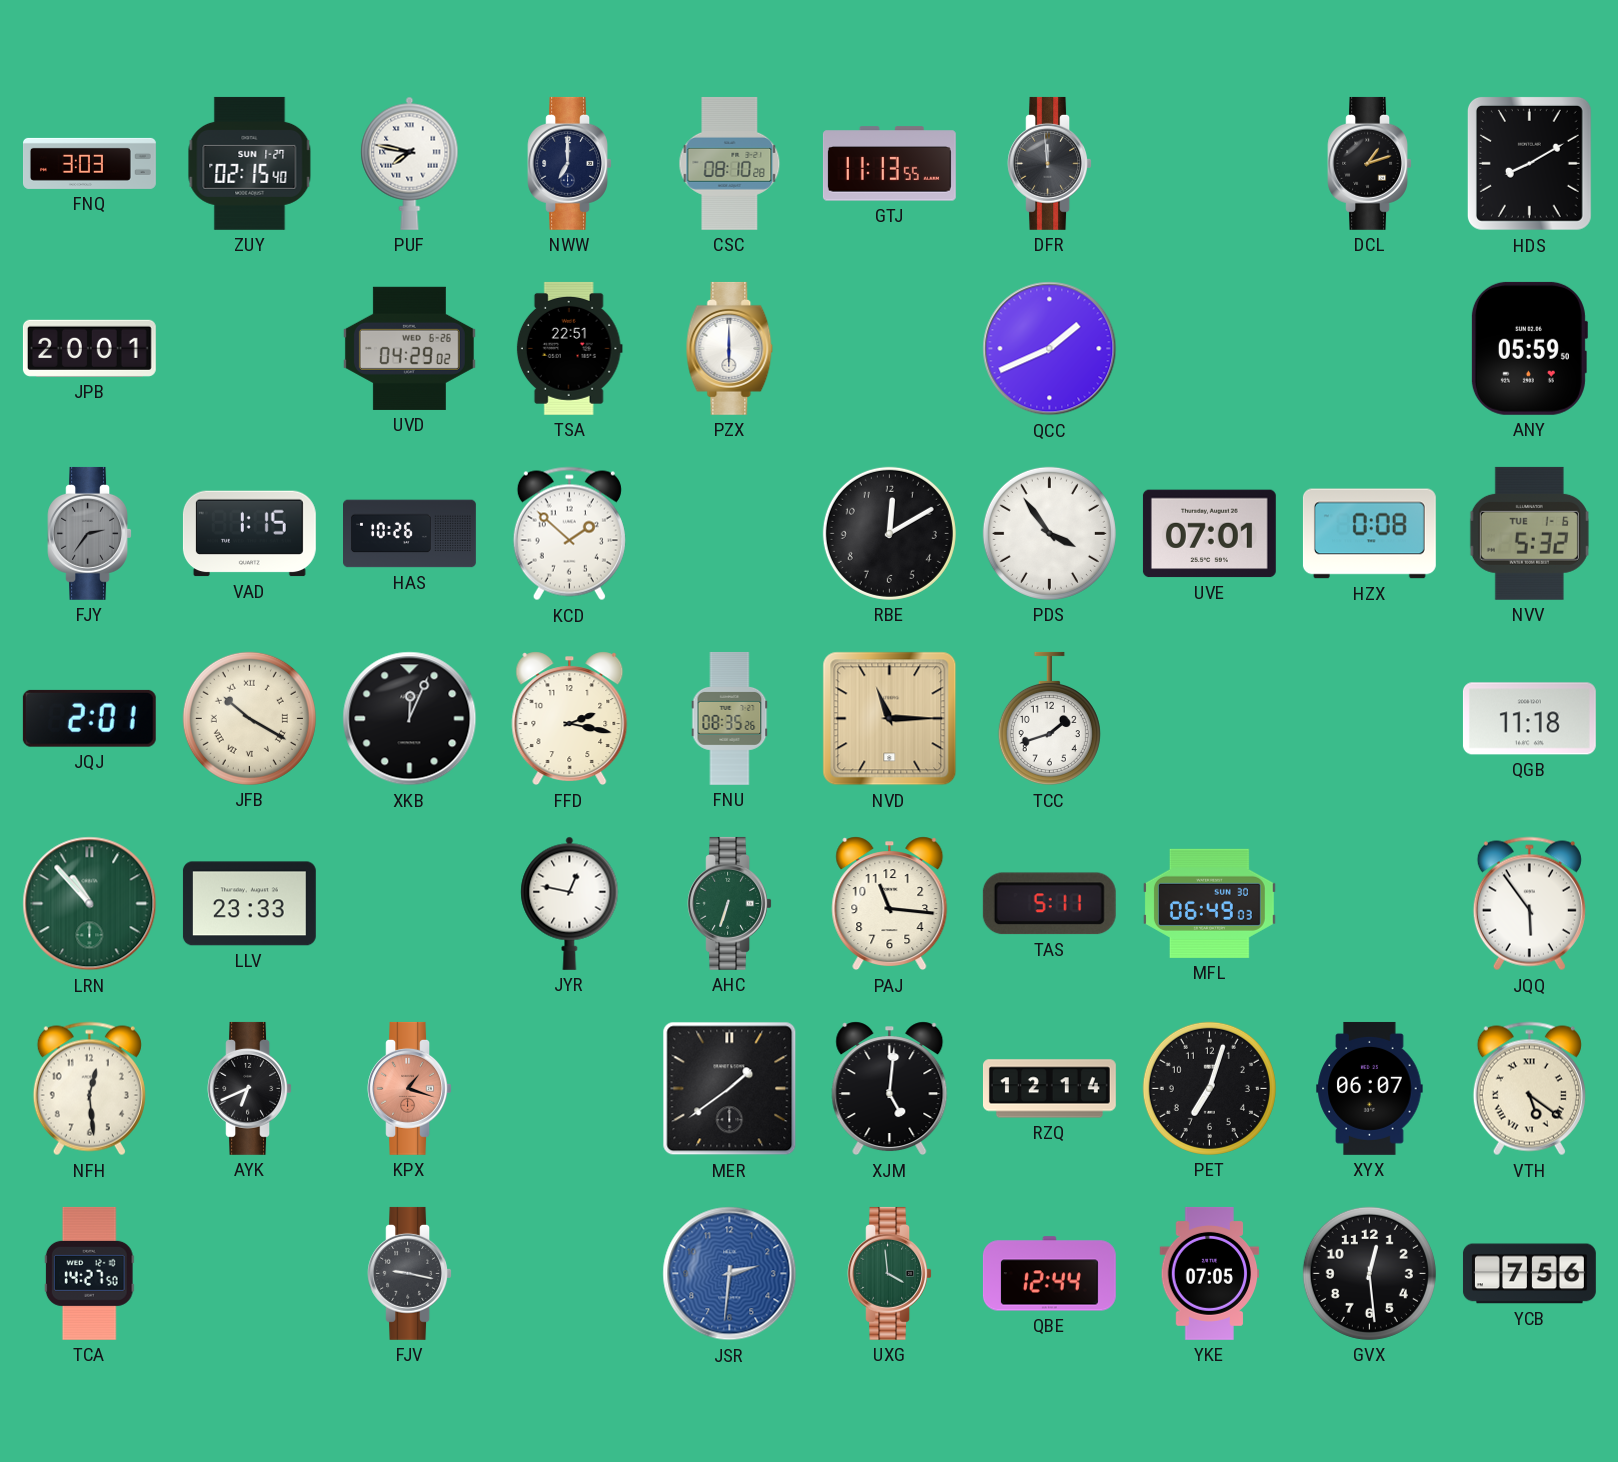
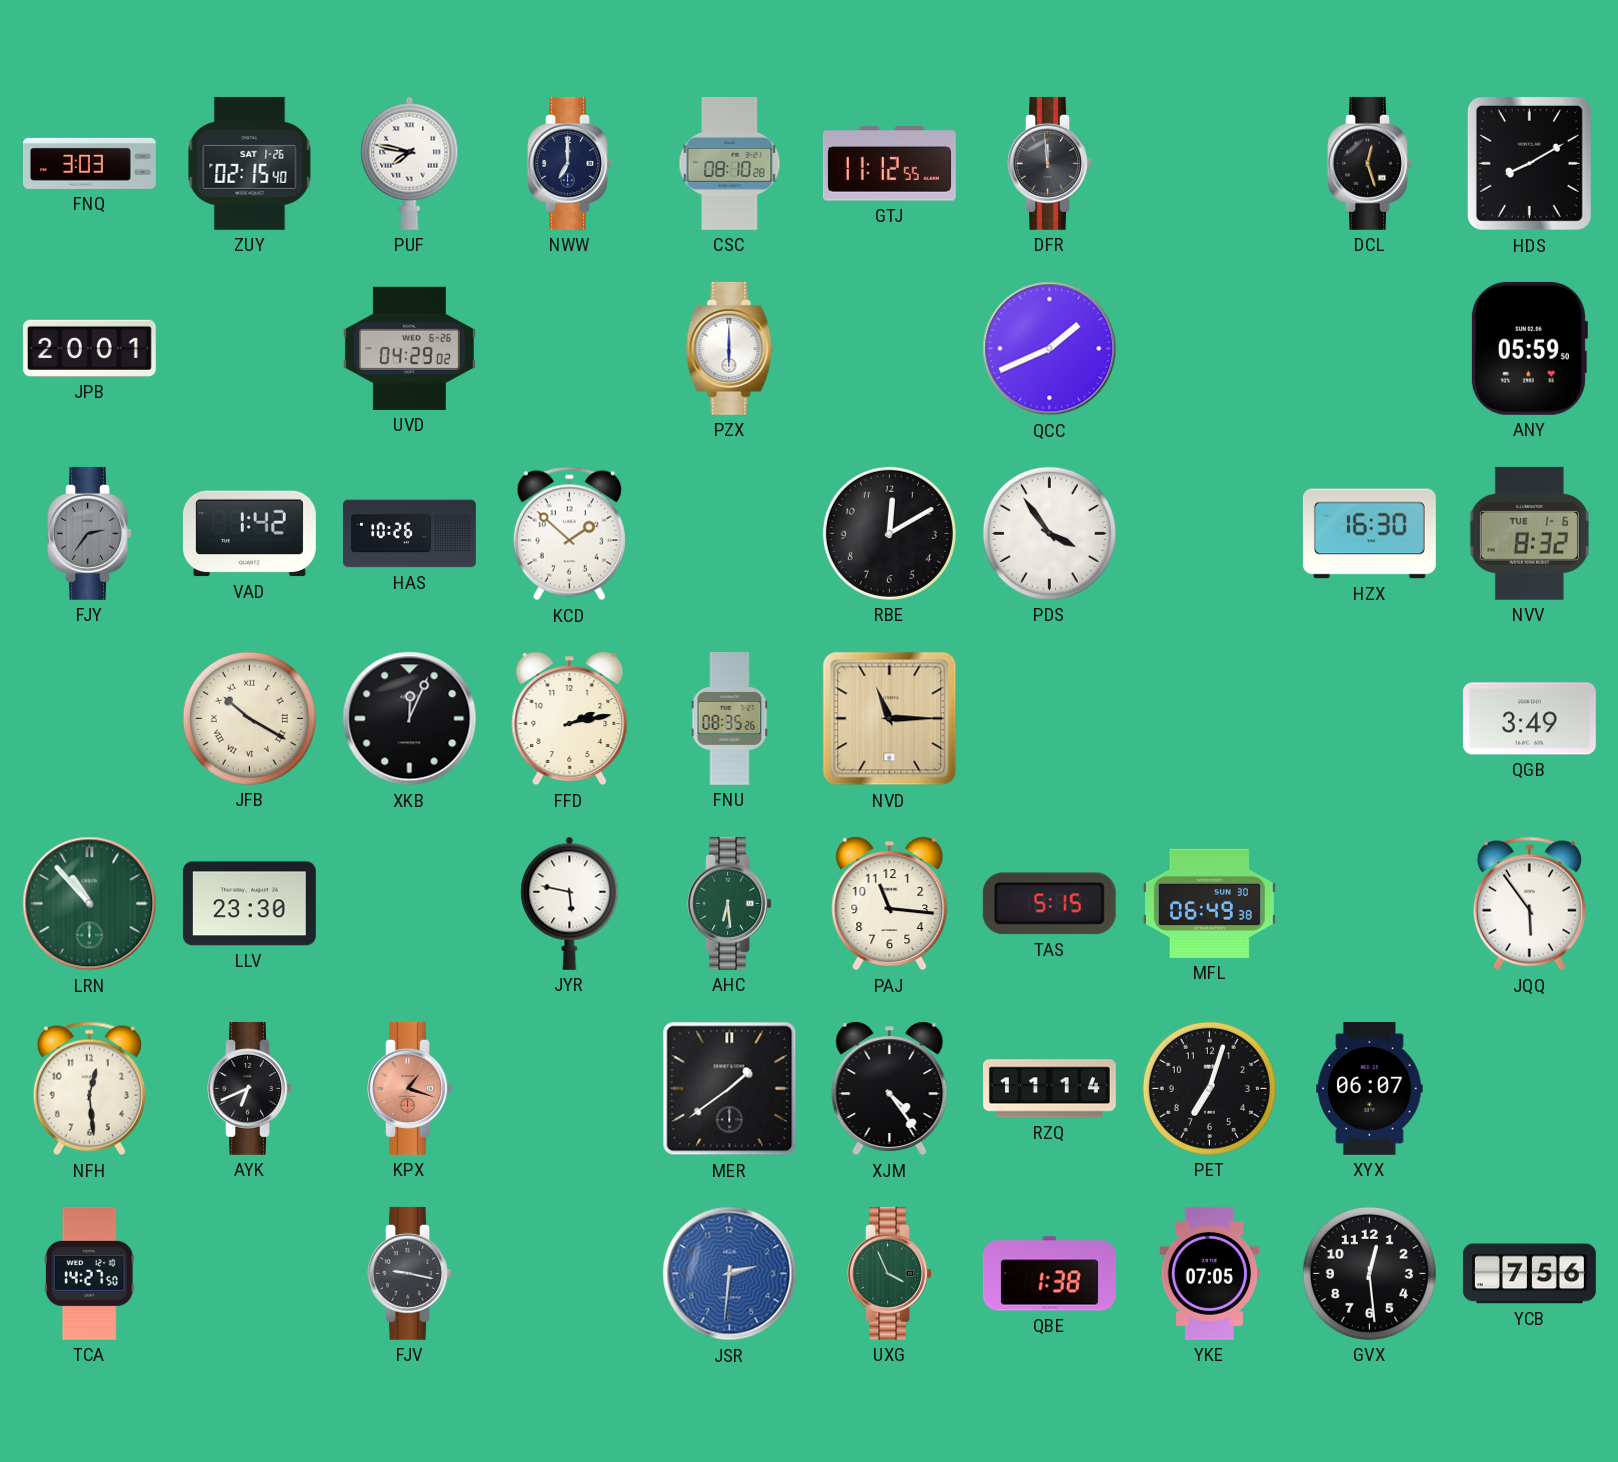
ZUY date: SUN 1-27 -> SAT 1-26
GTJ: 11:13 -> 11:12
DCL: 1:12 -> 12:27
TSA: 22:51 -> none
VAD: 1:15 -> 1:42
UVE: 07:01 -> none
HZX: 0:08 -> 16:30
NVV: 5:32 -> 8:32
JQJ: 2:01 -> none
FFD: 2:17 -> 2:13
TCC: 1:42 -> none
QGB: 11:18 -> 3:49
LLV: 23:33 -> 23:30
JYR: 12:47 -> 5:47
AHC: 6:33 -> 6:29
TAS: 5:11 -> 5:15
MFL: 06:49:03 -> 06:49:38
XJM: 5:01 -> 4:24
RZQ: 12:14 -> 11:14
VTH: 5:21 -> none
UXG: 3:59 -> 3:56
QBE: 12:44 -> 1:38
